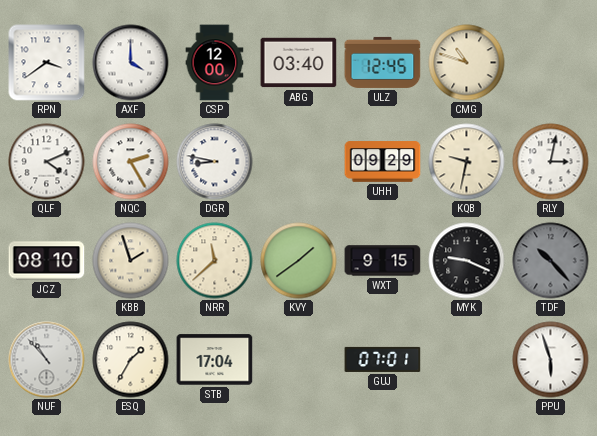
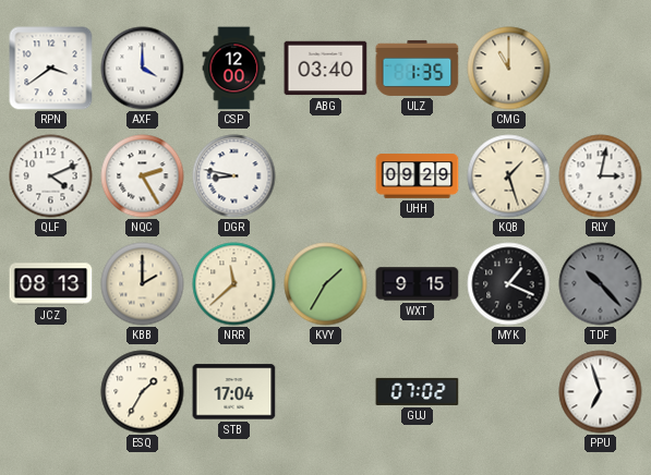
ULZ: 12:45 -> 1:35
CMG: 10:48 -> 11:00
KQB: 9:32 -> 1:27
JCZ: 08:10 -> 08:13
KBB: 1:57 -> 2:00
KVY: 1:39 -> 1:35
MYK: 9:19 -> 1:19
NUF: 10:53 -> none
GUJ: 07:01 -> 07:02
PPU: 5:57 -> 6:57
